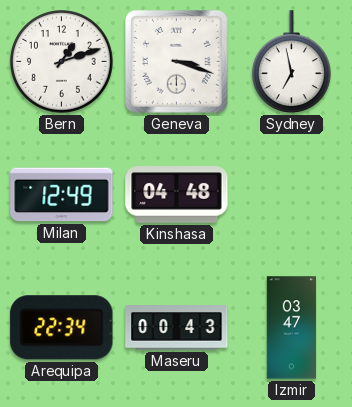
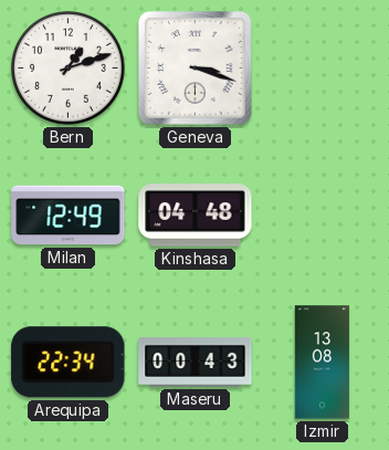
Sydney: 6:58 -> none
Izmir: 03:47 -> 13:08
